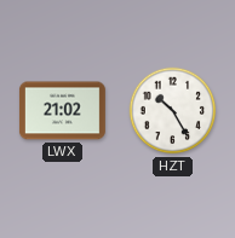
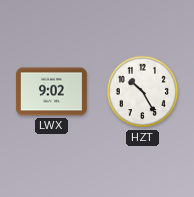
LWX: 21:02 -> 9:02
